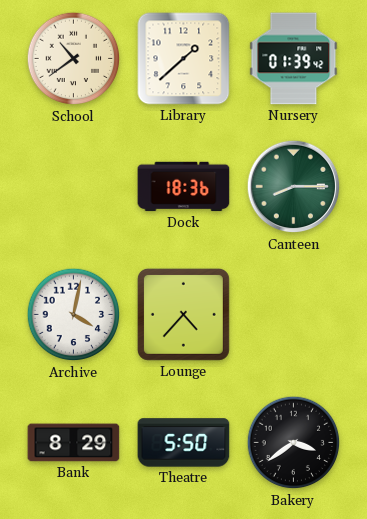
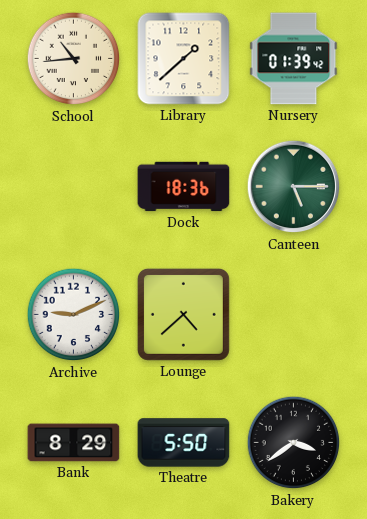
School: 10:39 -> 10:44
Canteen: 8:15 -> 5:15
Archive: 4:02 -> 9:11
Lounge: 4:37 -> 4:38
